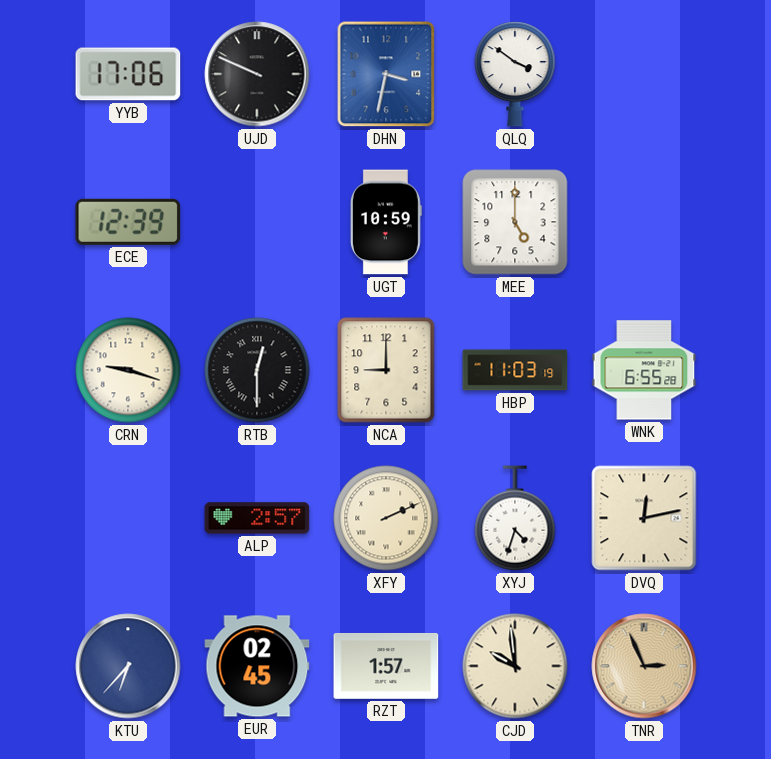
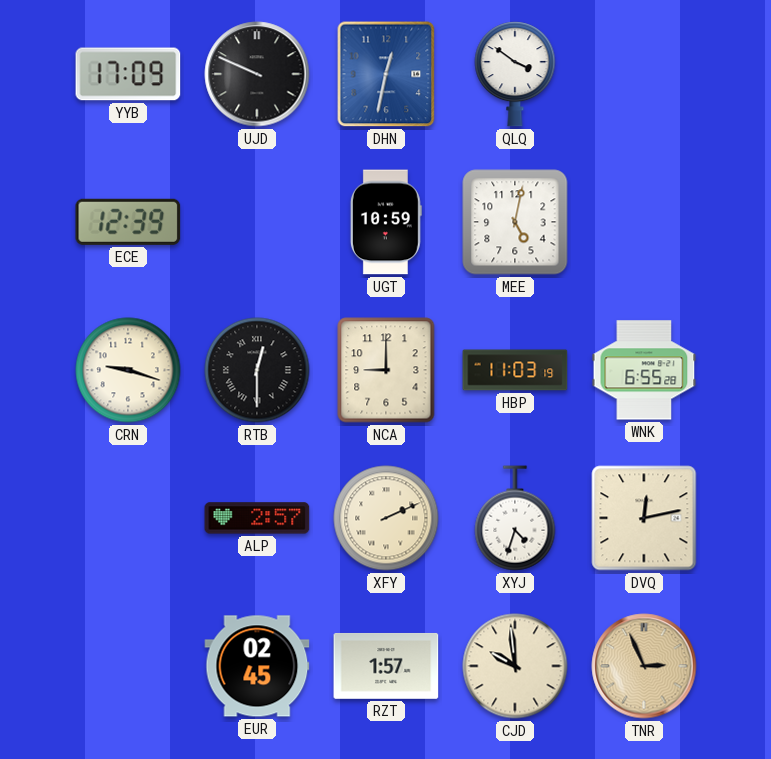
YYB: 17:06 -> 17:09
DHN: 3:32 -> 12:32
MEE: 5:00 -> 5:02
KTU: 6:37 -> none
